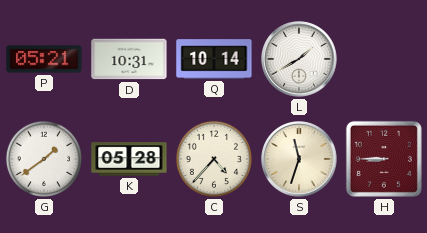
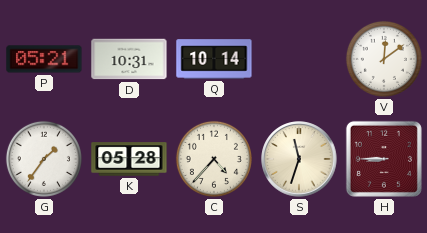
L: 1:40 -> none
V: none -> 12:09
G: 1:39 -> 1:36
